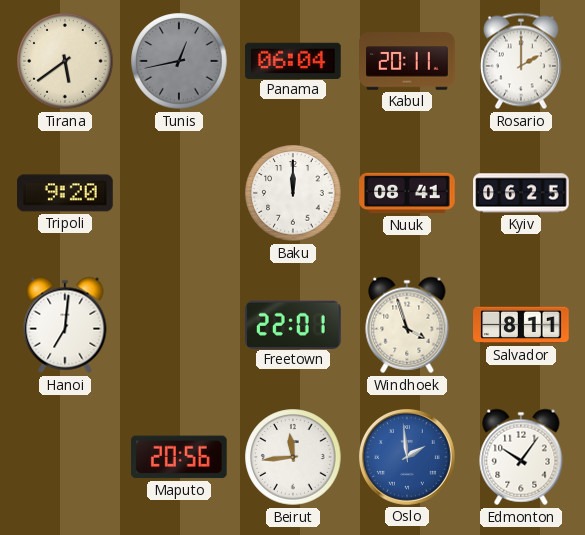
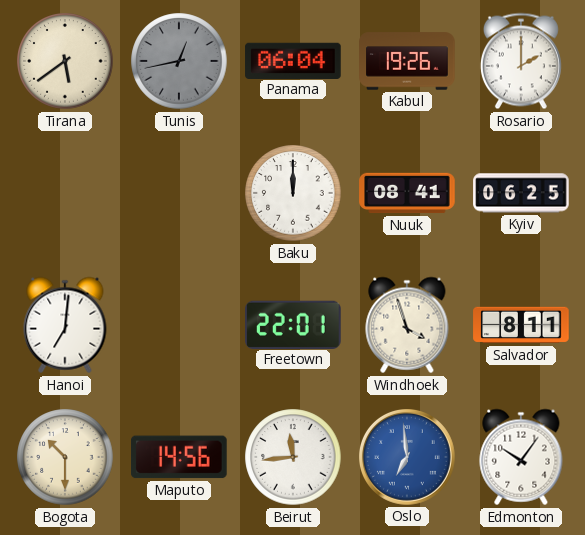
Kabul: 20:11 -> 19:26
Tripoli: 9:20 -> none
Bogota: none -> 10:30
Maputo: 20:56 -> 14:56
Oslo: 1:59 -> 6:59
